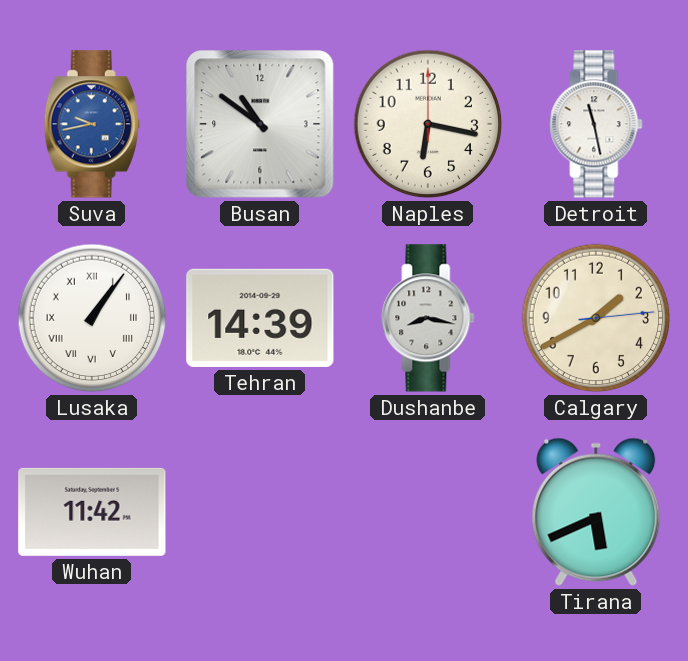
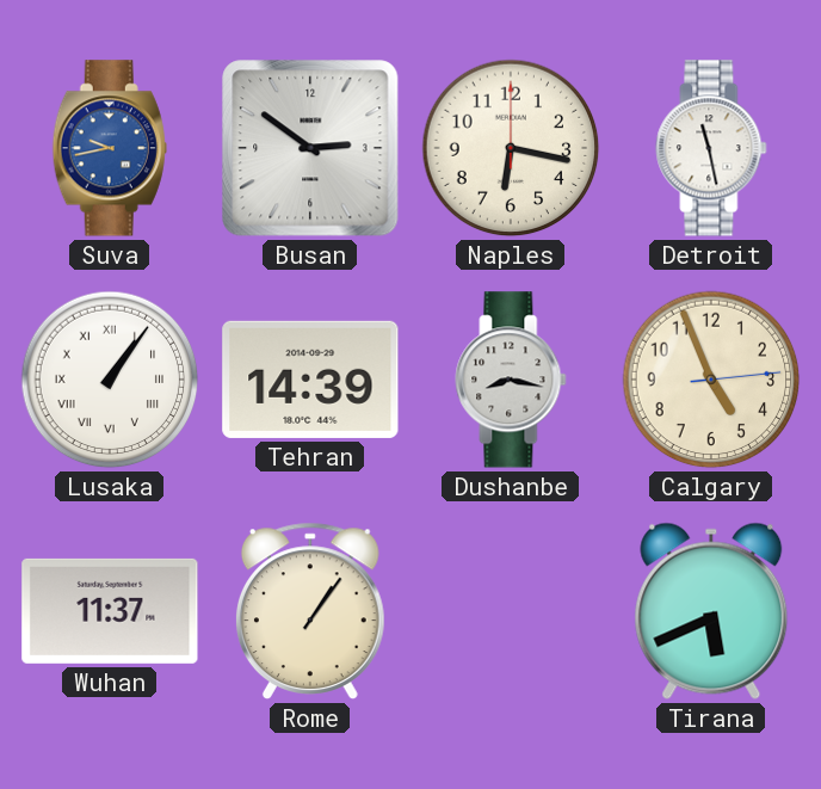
Busan: 10:51 -> 2:51
Calgary: 1:40 -> 4:56
Wuhan: 11:42 -> 11:37
Rome: none -> 1:06
